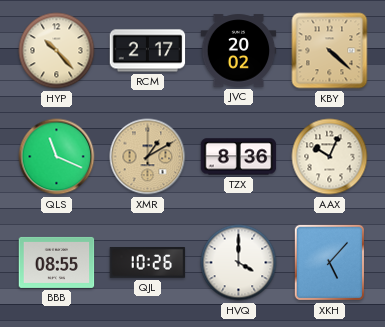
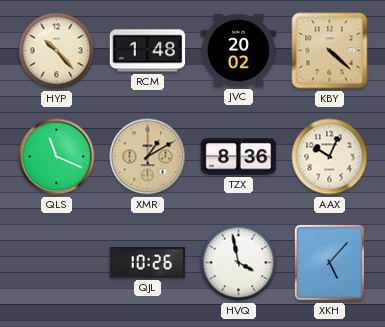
RCM: 2:17 -> 1:48
BBB: 08:55 -> none
HVQ: 4:00 -> 3:58
